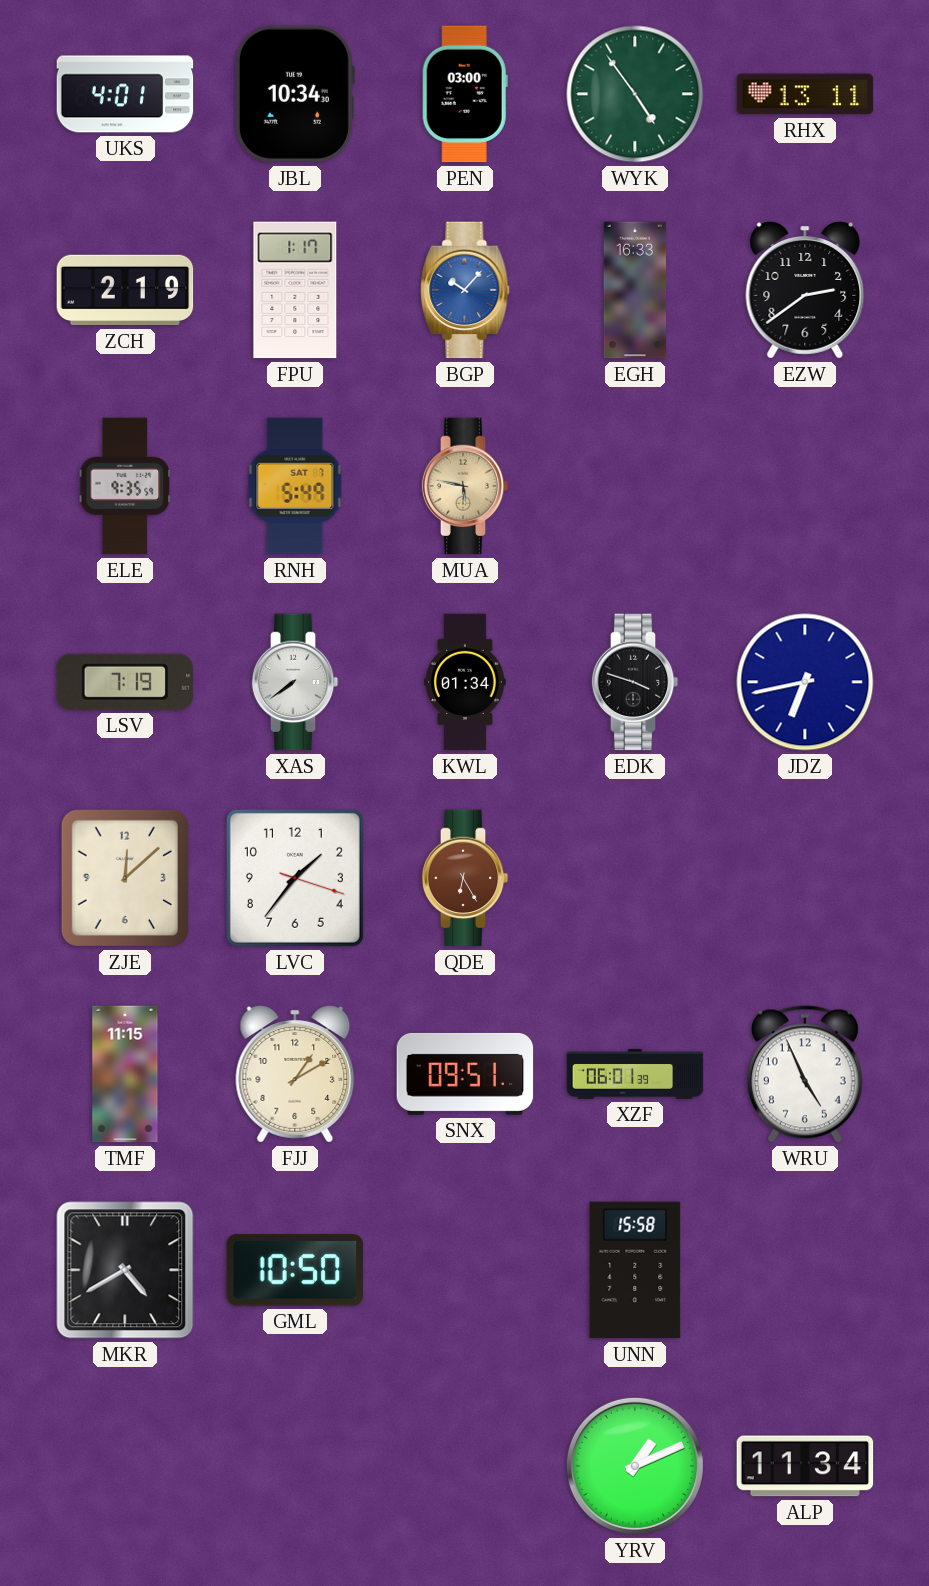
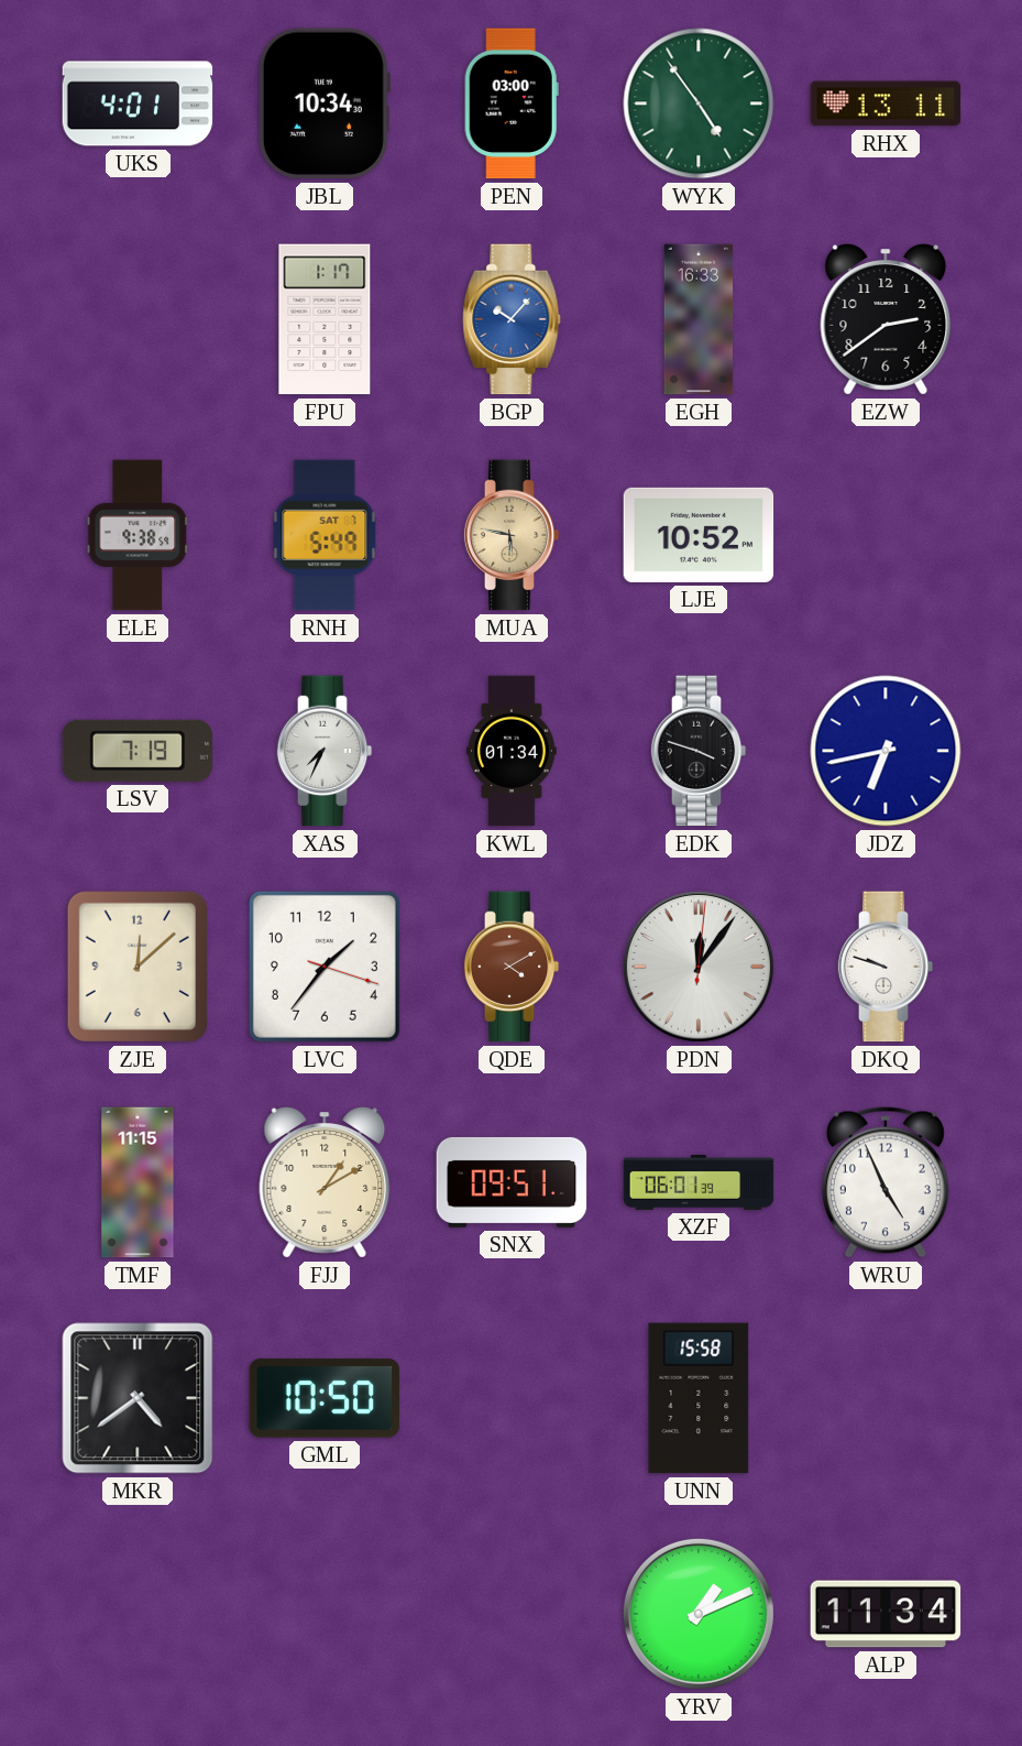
ZCH: 2:19 -> none
ELE: 9:35 -> 9:38
LJE: none -> 10:52
XAS: 7:39 -> 7:34
QDE: 6:25 -> 4:10
PDN: none -> 12:06
DKQ: none -> 9:48
MKR: 4:40 -> 4:39
